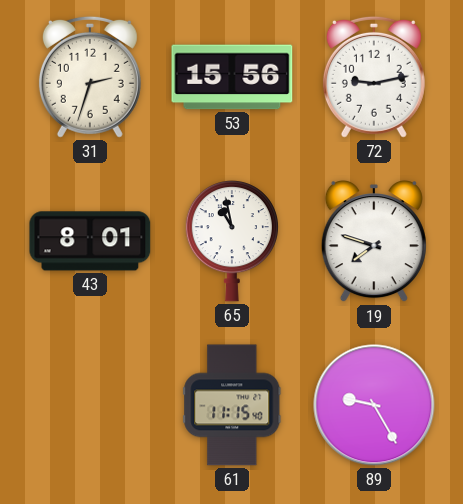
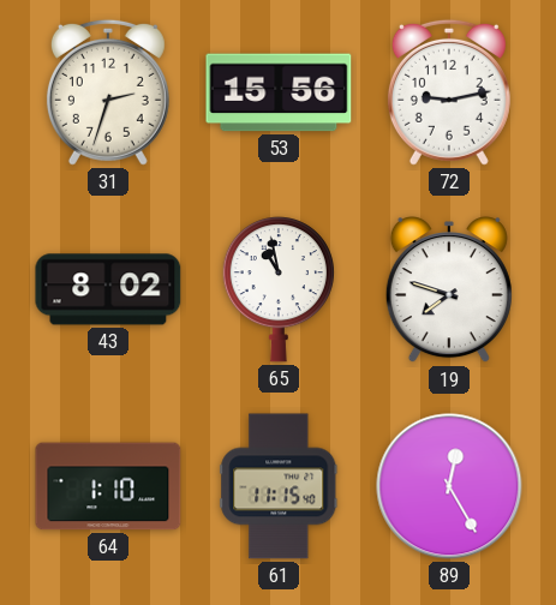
43: 8:01 -> 8:02
64: none -> 1:10
89: 9:25 -> 12:25
